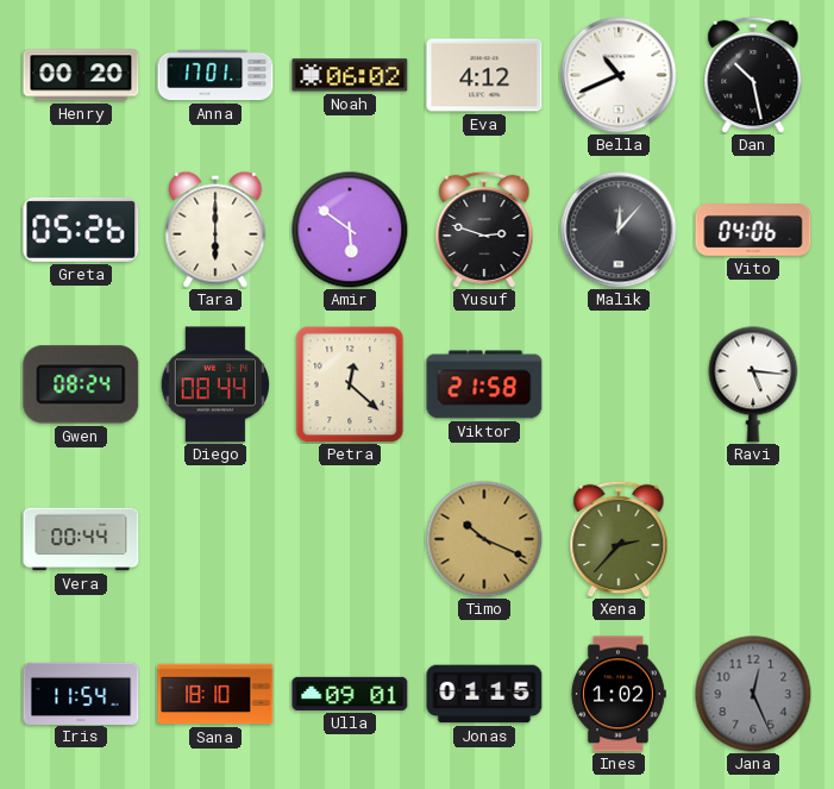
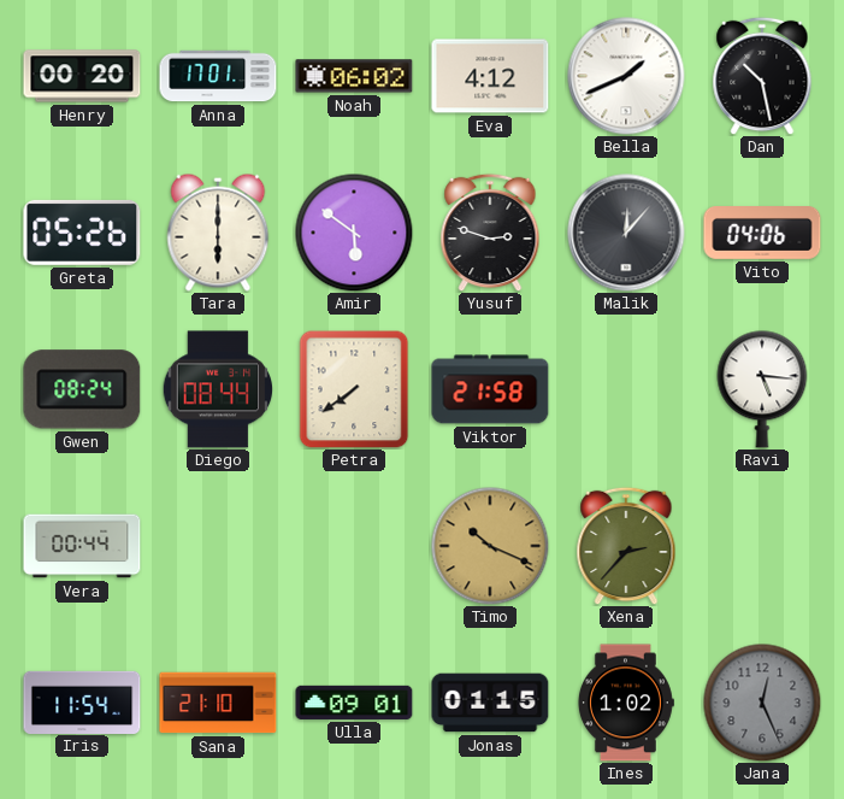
Bella: 10:41 -> 1:41
Petra: 12:22 -> 7:39
Sana: 18:10 -> 21:10
